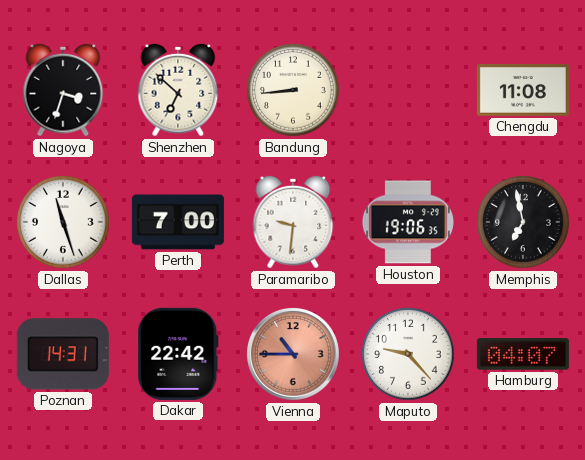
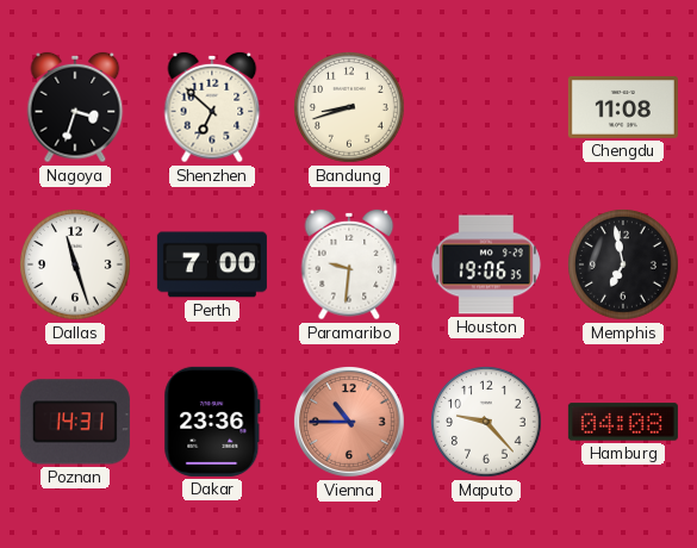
Bandung: 8:44 -> 8:42
Dakar: 22:42 -> 23:36
Hamburg: 04:07 -> 04:08
